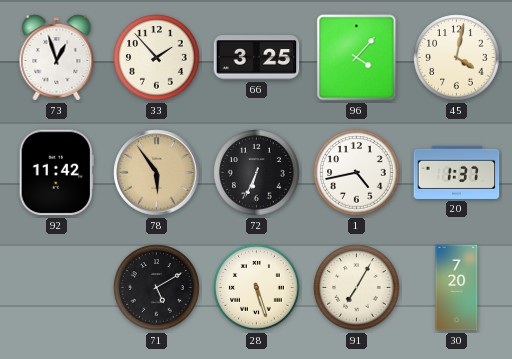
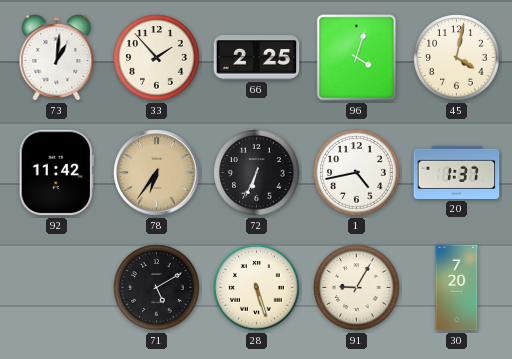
73: 12:57 -> 1:01
66: 3:25 -> 2:25
96: 4:07 -> 4:03
78: 5:54 -> 6:36
91: 7:05 -> 9:05
